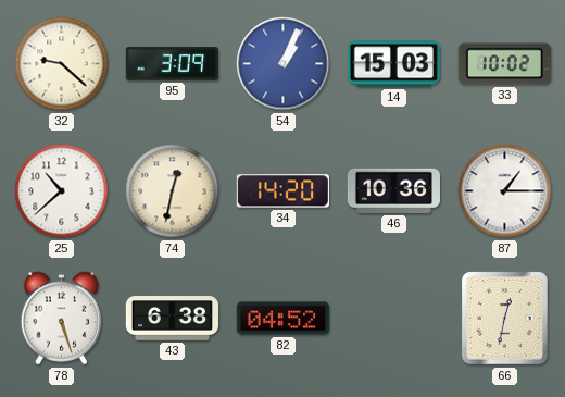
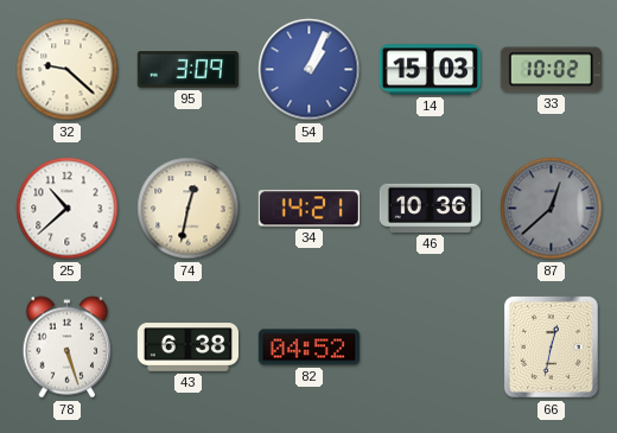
34: 14:20 -> 14:21
87: 1:15 -> 12:38
87 dial: white -> grey
